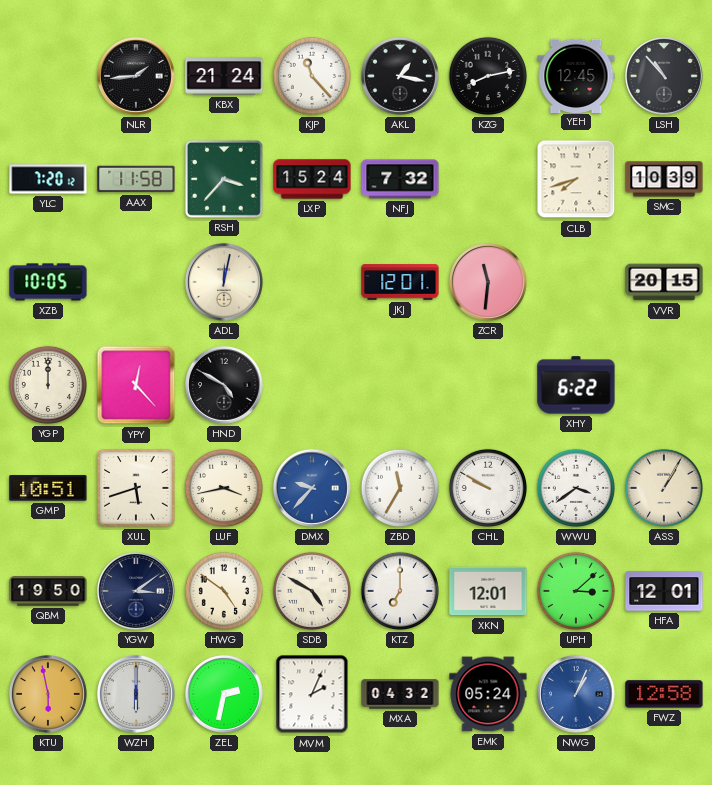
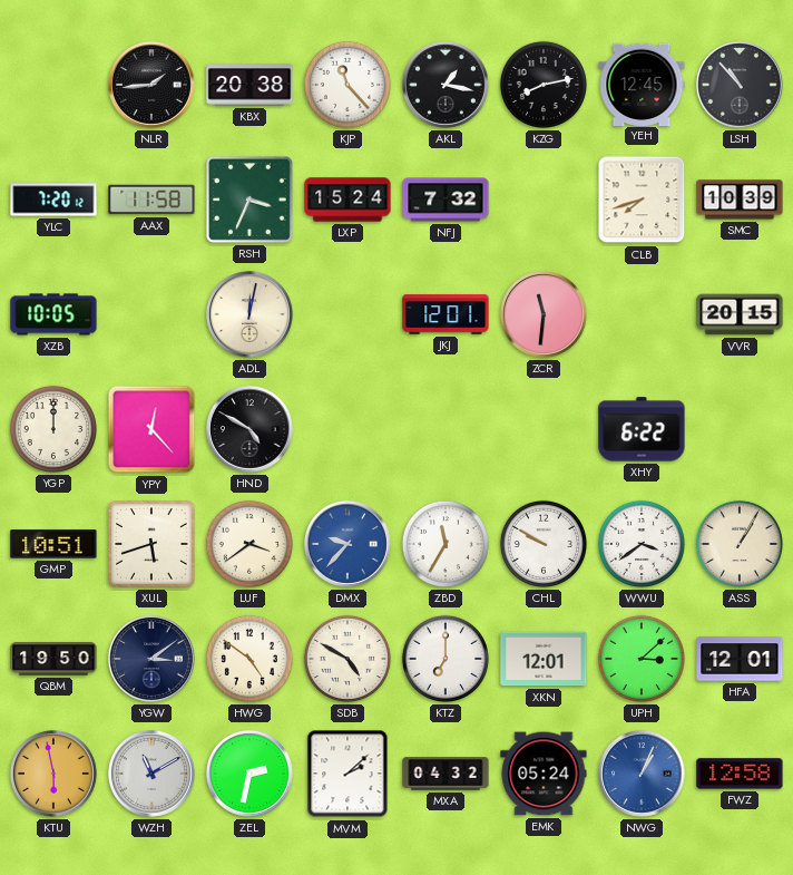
KBX: 21:24 -> 20:38
RSH: 3:37 -> 3:34
LUF: 3:43 -> 3:39
WZH: 6:00 -> 11:10
MVM: 2:04 -> 2:08
